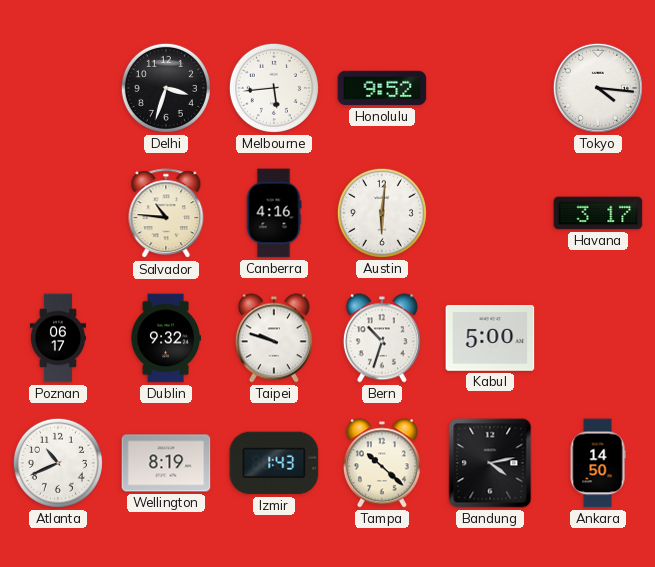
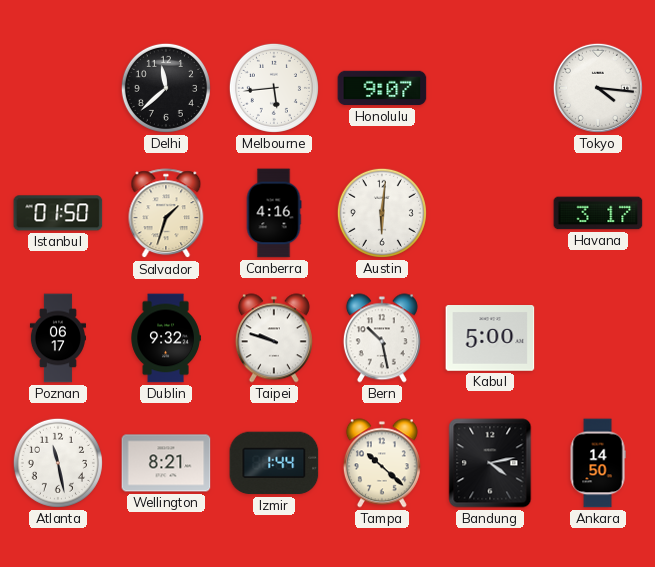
Delhi: 3:33 -> 11:38
Honolulu: 9:52 -> 9:07
Istanbul: none -> 01:50
Salvador: 10:46 -> 1:33
Bern: 10:33 -> 10:28
Atlanta: 10:41 -> 11:28
Wellington: 8:19 -> 8:21
Izmir: 1:43 -> 1:44
